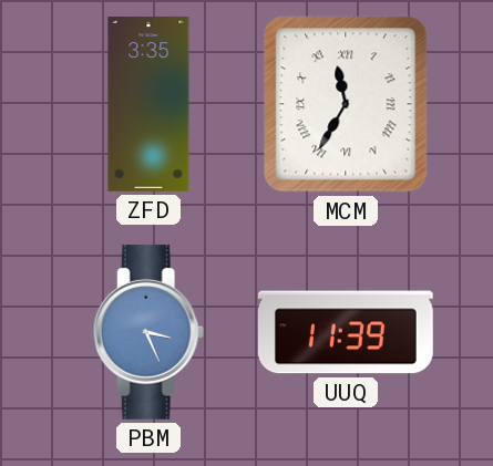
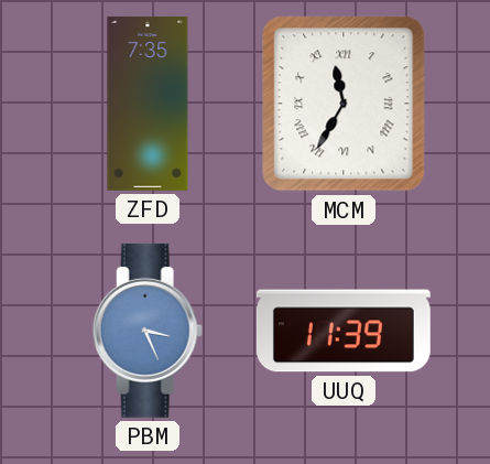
ZFD: 3:35 -> 7:35
